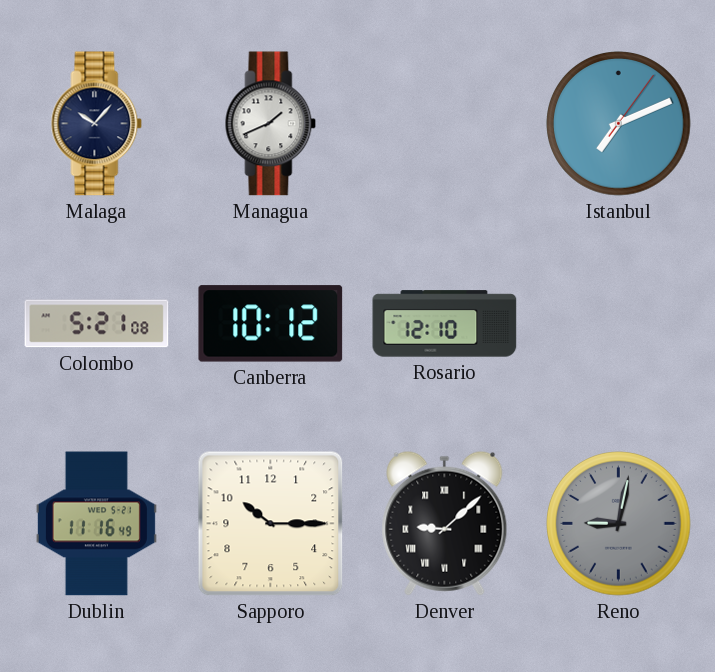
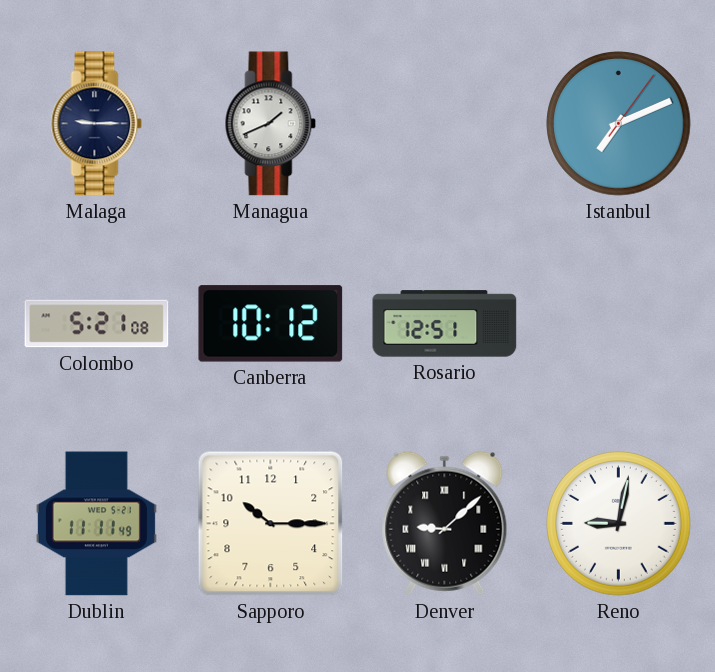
Malaga: 10:07 -> 9:15
Rosario: 12:10 -> 12:51
Dublin: 11:16 -> 11:11
Reno dial: grey -> white
